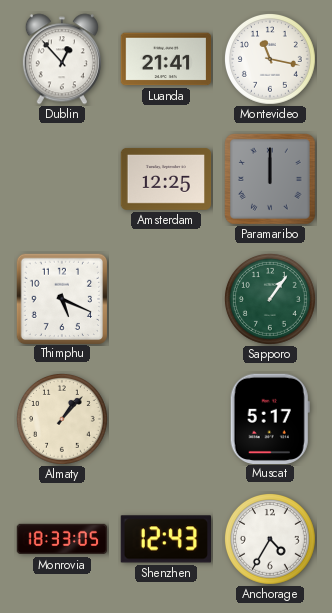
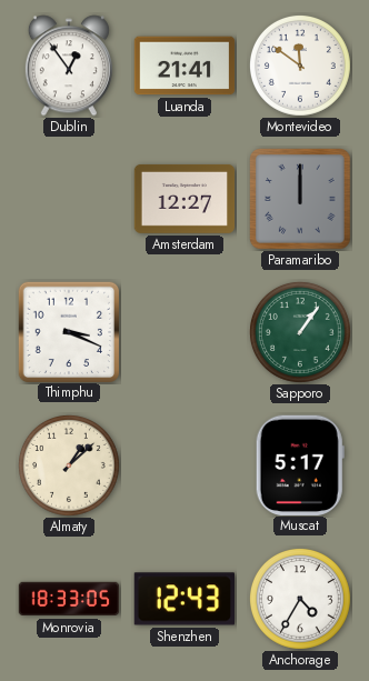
Dublin: 12:53 -> 12:54
Montevideo: 11:17 -> 11:51
Amsterdam: 12:25 -> 12:27
Thimphu: 5:19 -> 3:19
Almaty: 1:07 -> 1:08
